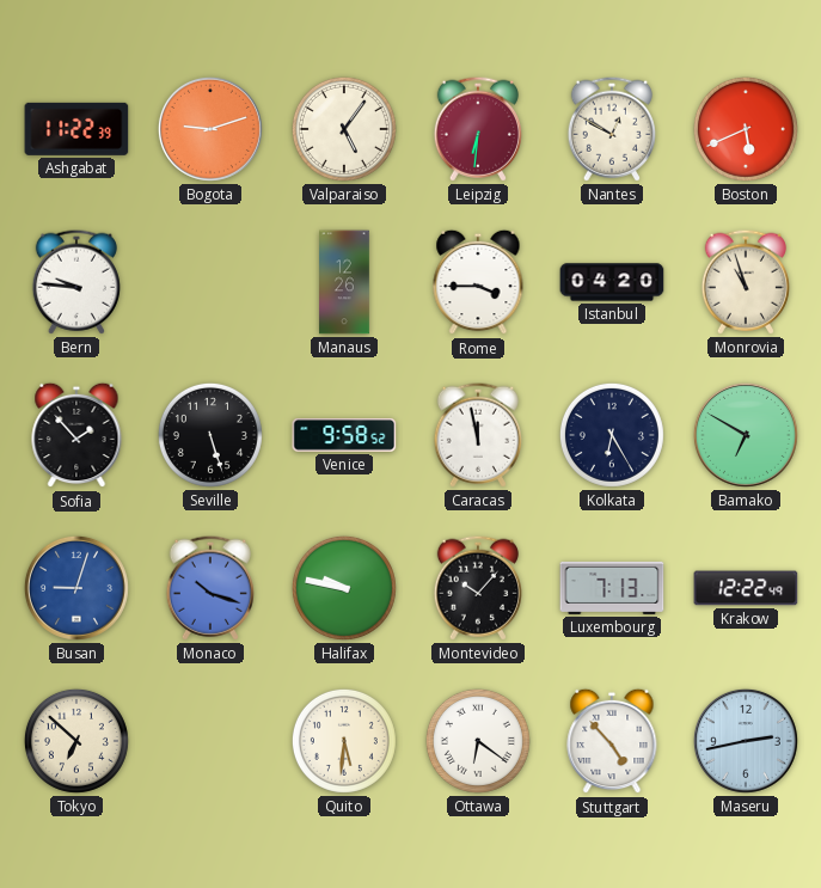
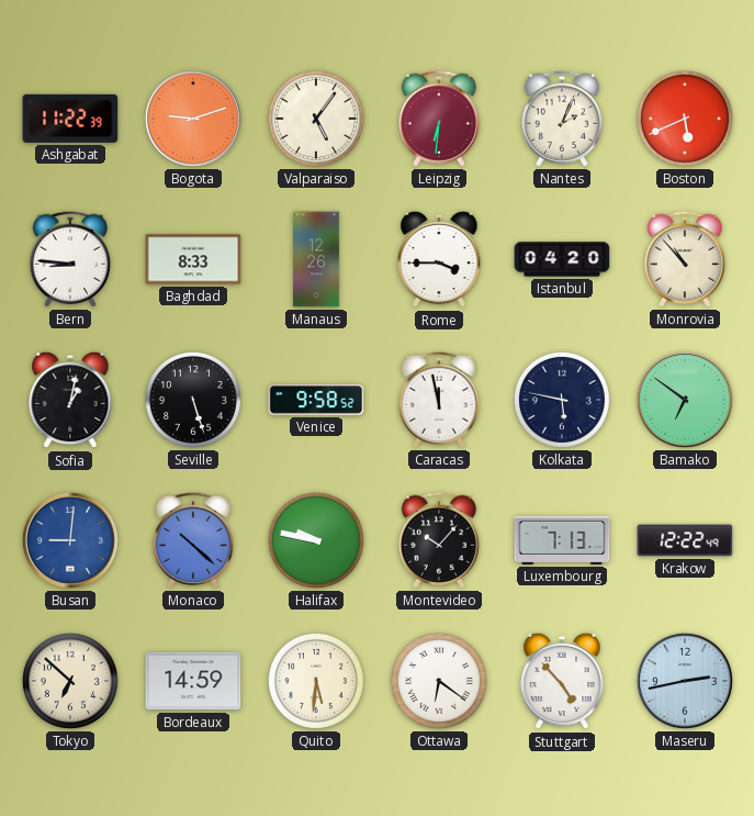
Nantes: 12:50 -> 2:04
Bern: 9:46 -> 8:46
Baghdad: none -> 8:33
Monrovia: 10:57 -> 10:53
Sofia: 1:53 -> 1:02
Kolkata: 6:25 -> 5:47
Bamako: 6:50 -> 6:51
Busan: 9:03 -> 9:01
Monaco: 10:18 -> 10:22
Bordeaux: none -> 14:59
